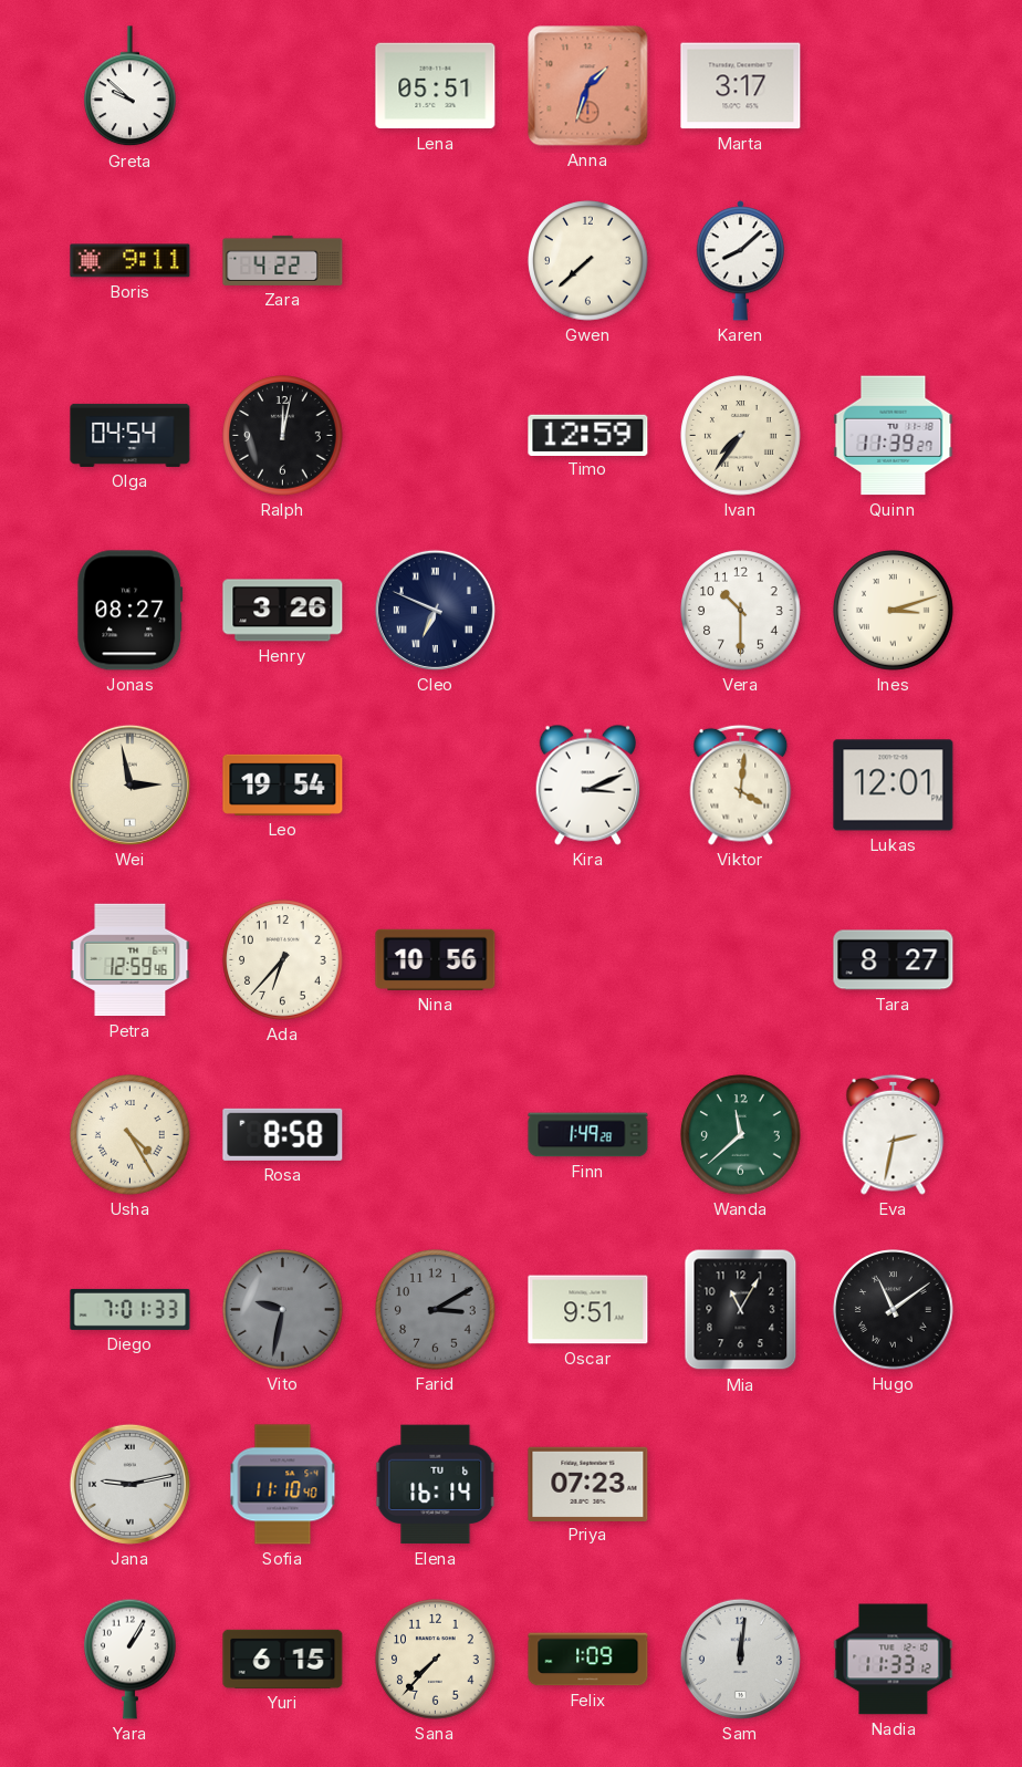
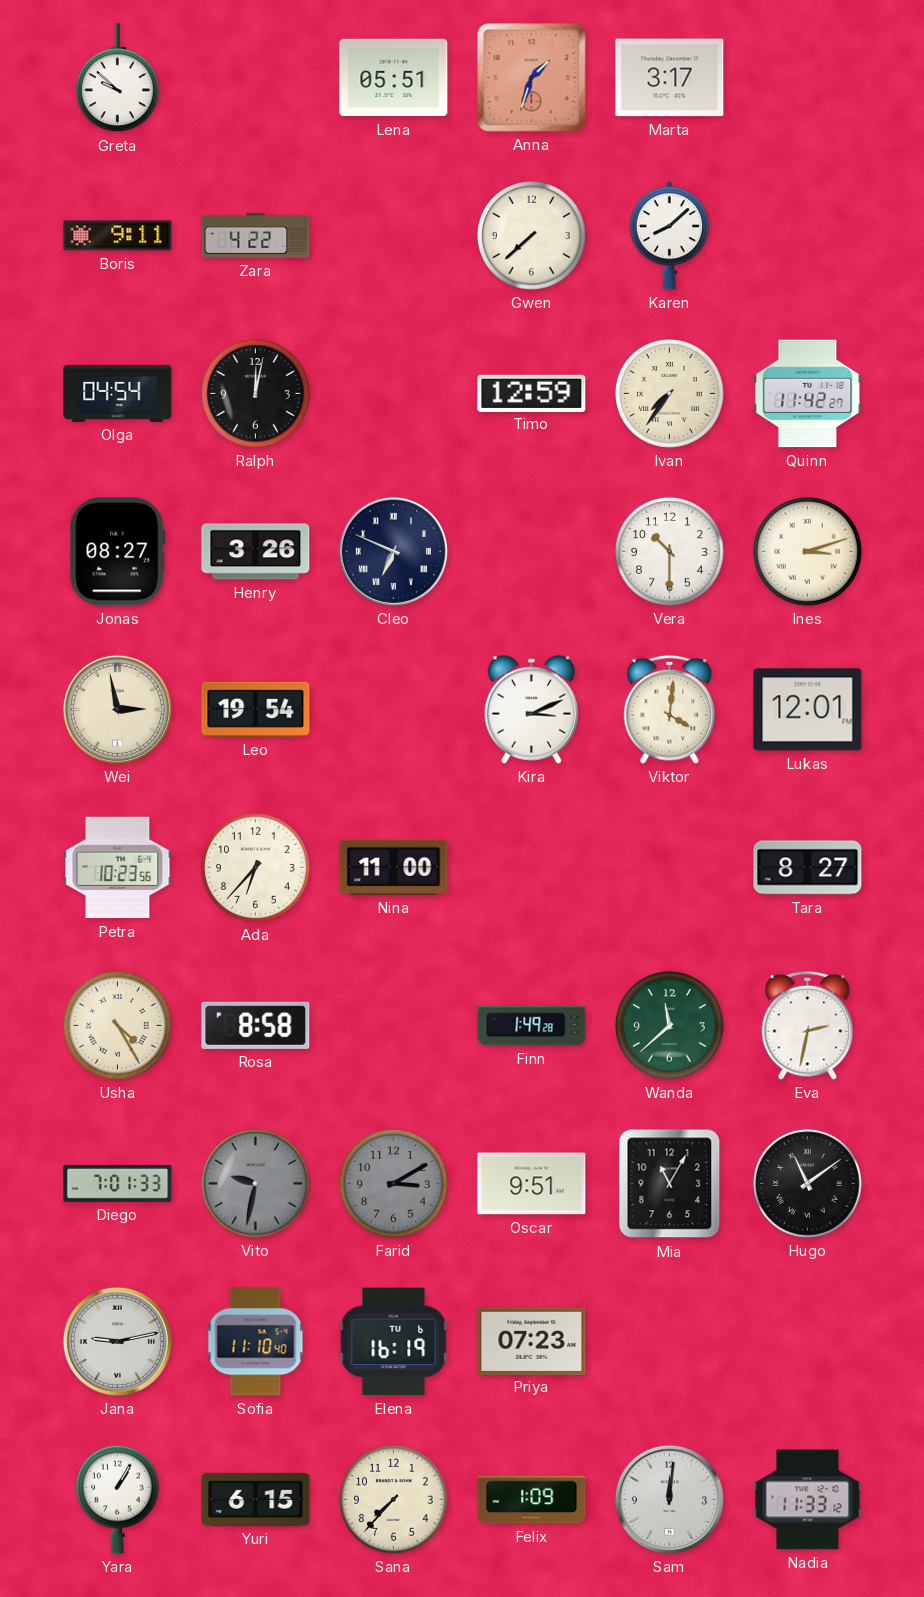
Quinn: 11:39 -> 11:42
Petra: 12:59 -> 10:23
Nina: 10:56 -> 11:00
Elena: 16:14 -> 16:19
